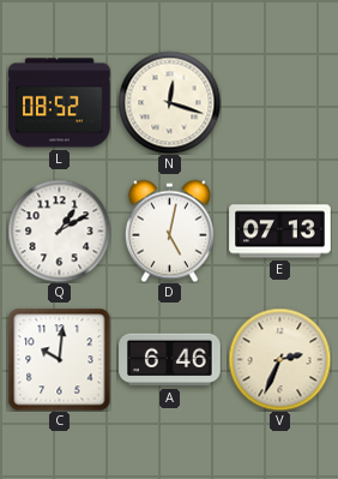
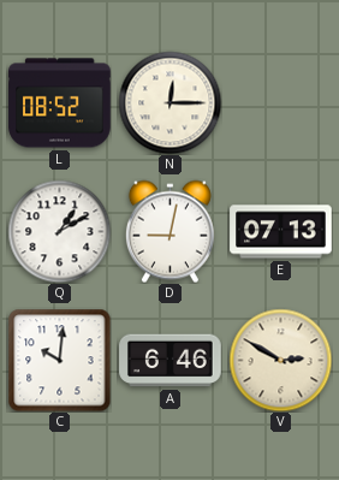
N: 12:18 -> 12:15
D: 5:02 -> 9:02
V: 2:34 -> 2:50
